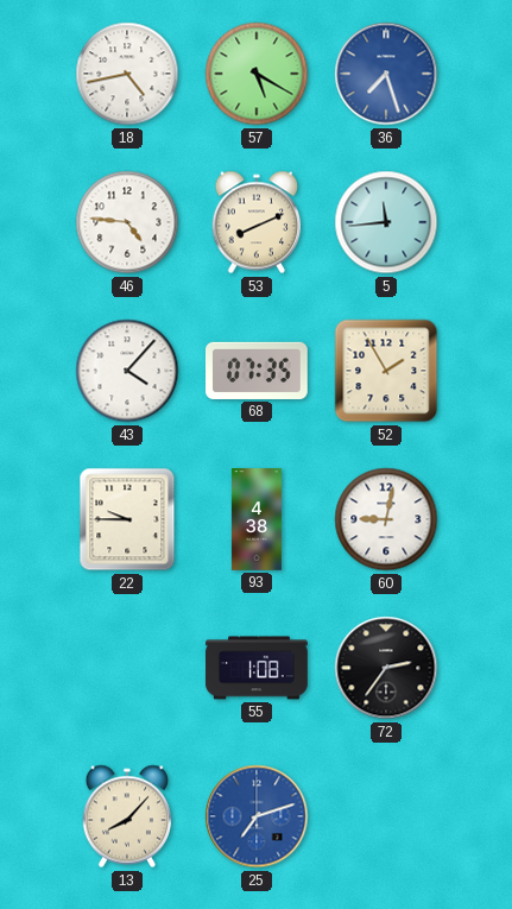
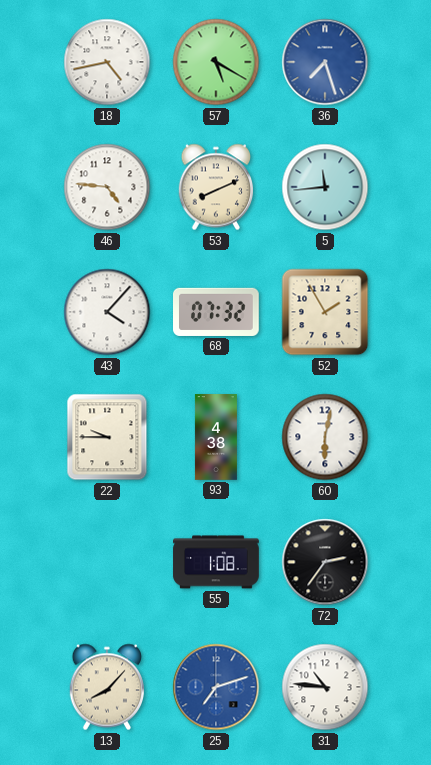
68: 07:35 -> 07:32
60: 9:02 -> 6:02
31: none -> 10:46
